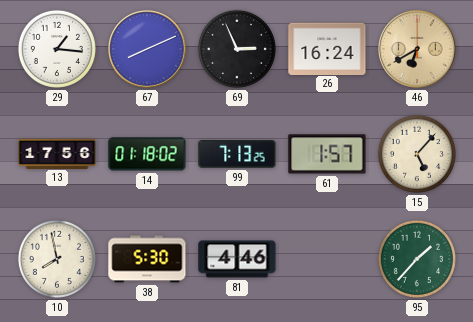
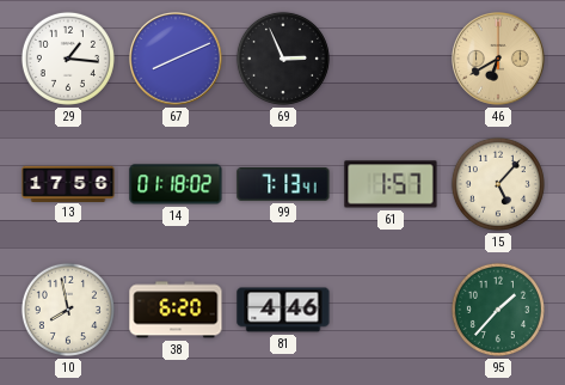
26: 16:24 -> none
99: 7:13:25 -> 7:13:41
38: 5:30 -> 6:20
